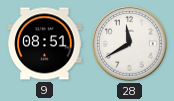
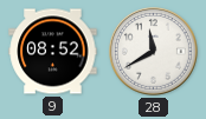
9: 08:51 -> 08:52
